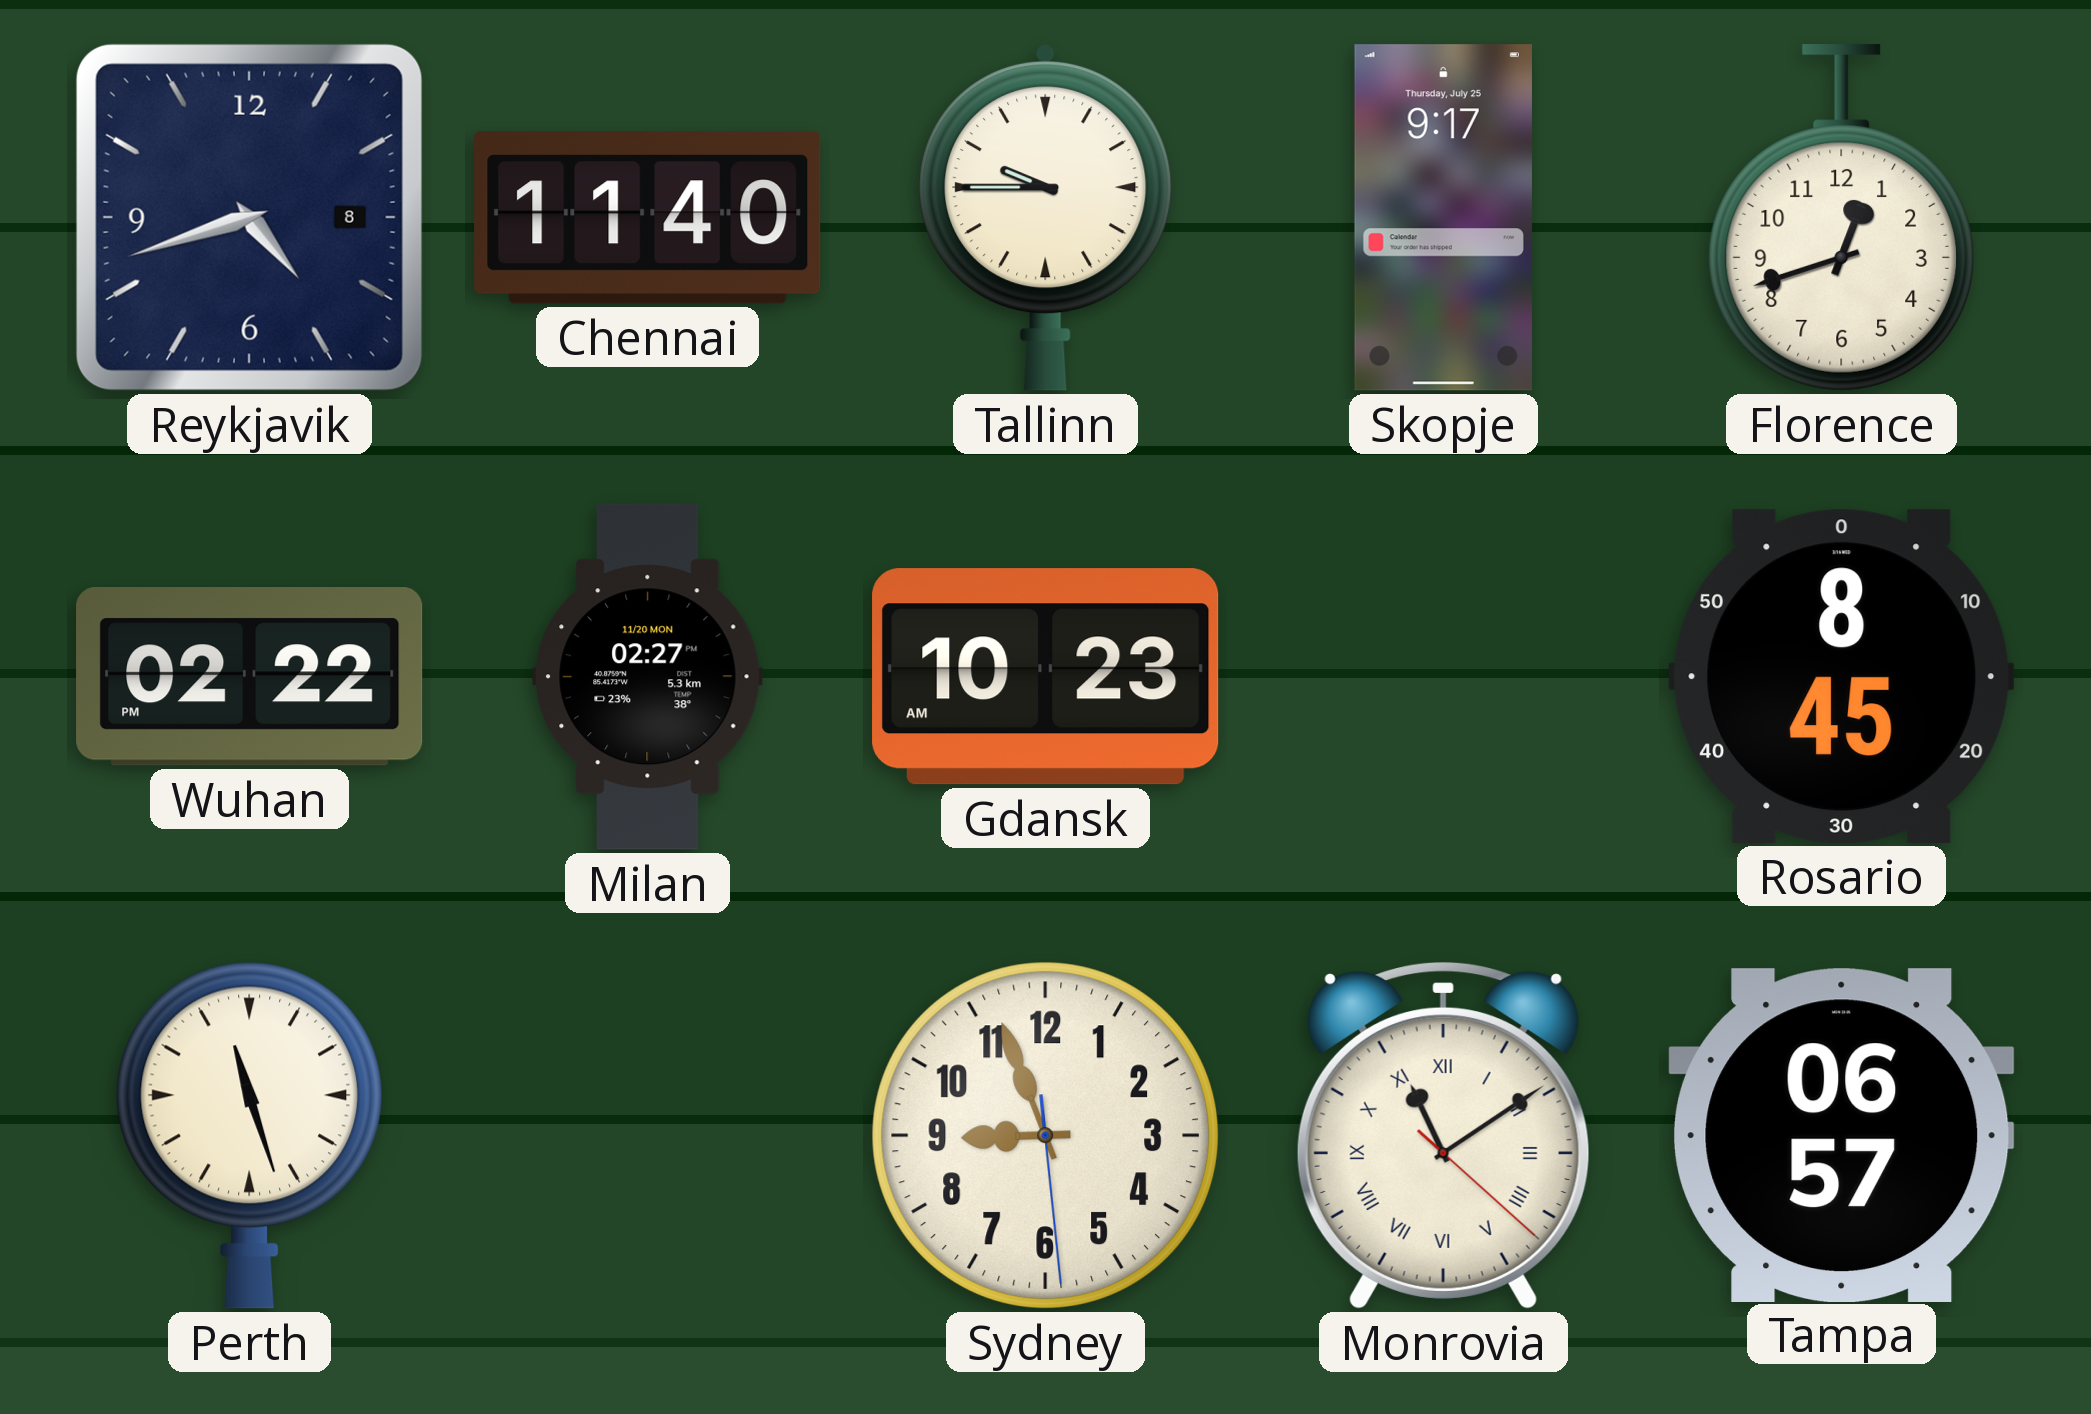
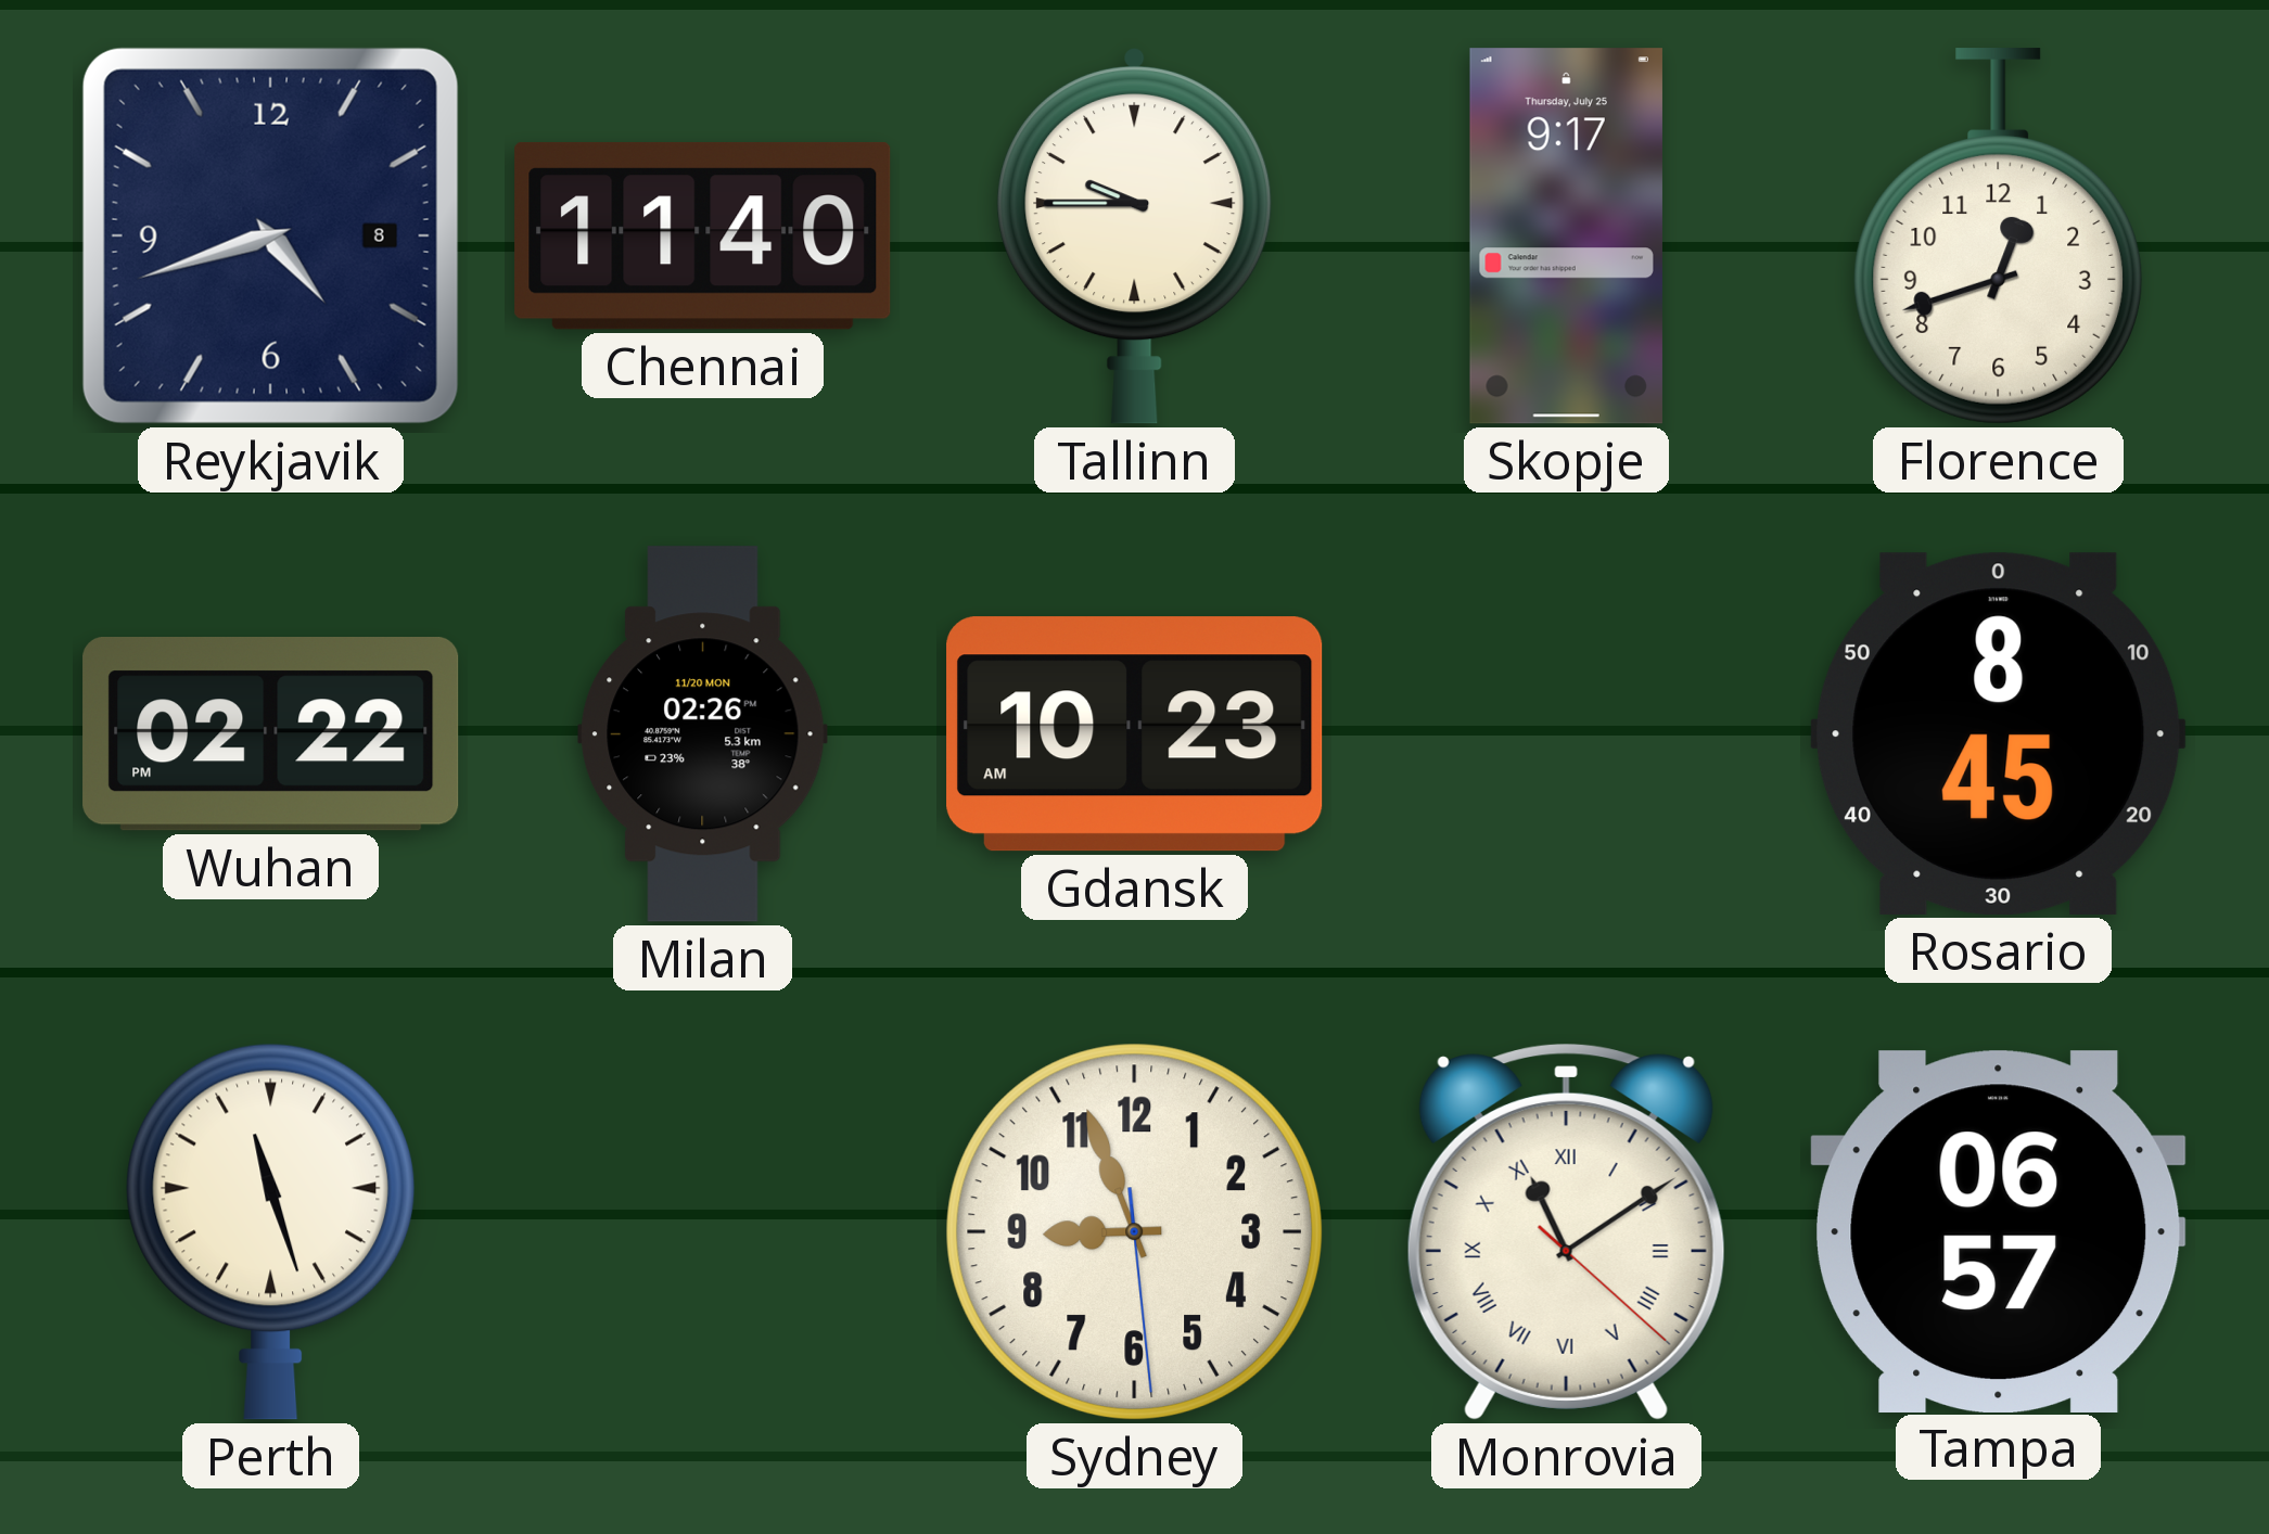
Milan: 02:27 -> 02:26
